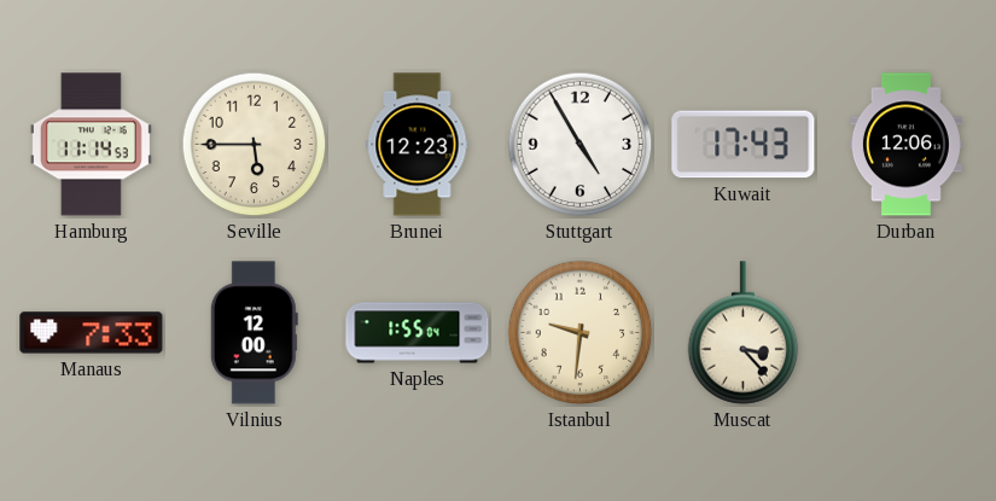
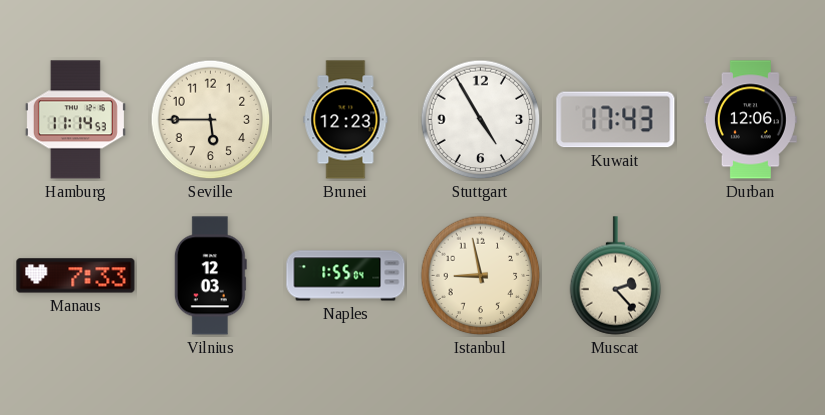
Vilnius: 12:00 -> 12:03
Istanbul: 9:31 -> 8:58
Muscat: 3:23 -> 2:23
